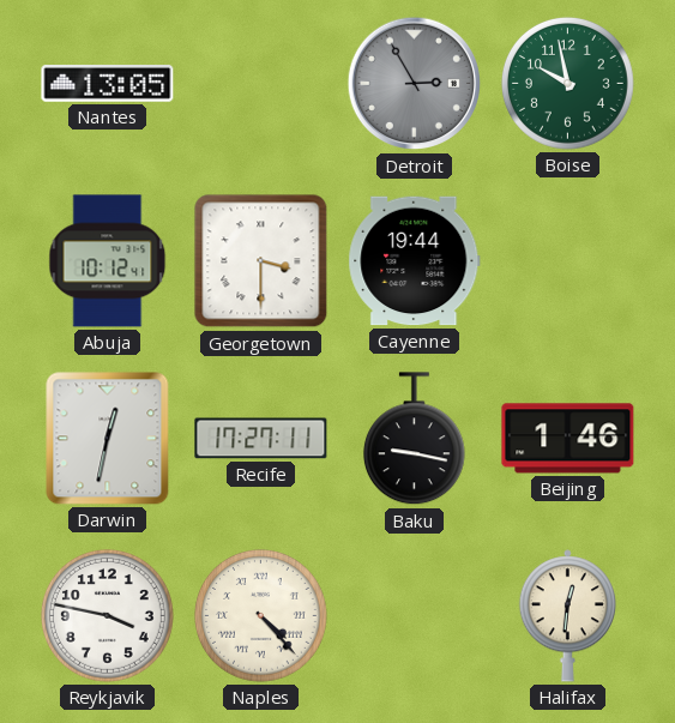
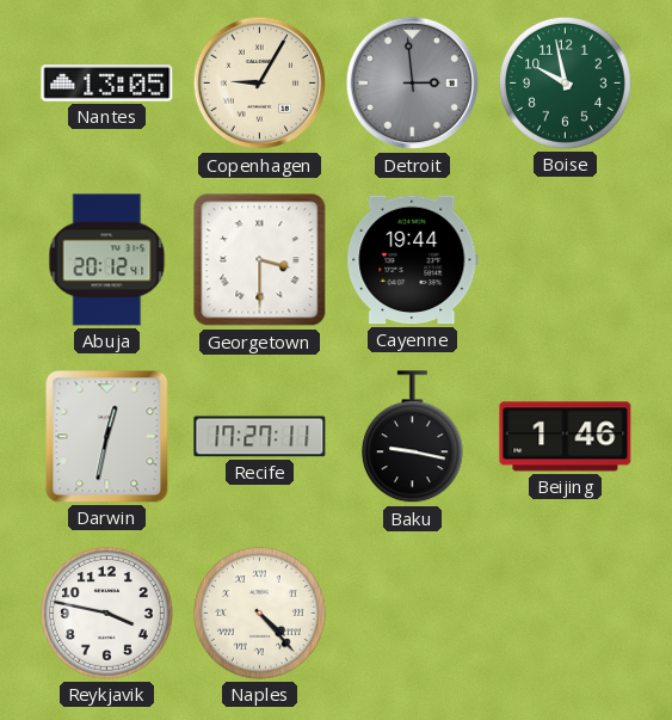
Copenhagen: none -> 9:05
Detroit: 2:55 -> 2:59
Abuja: 10:12 -> 20:12
Halifax: 12:31 -> none
